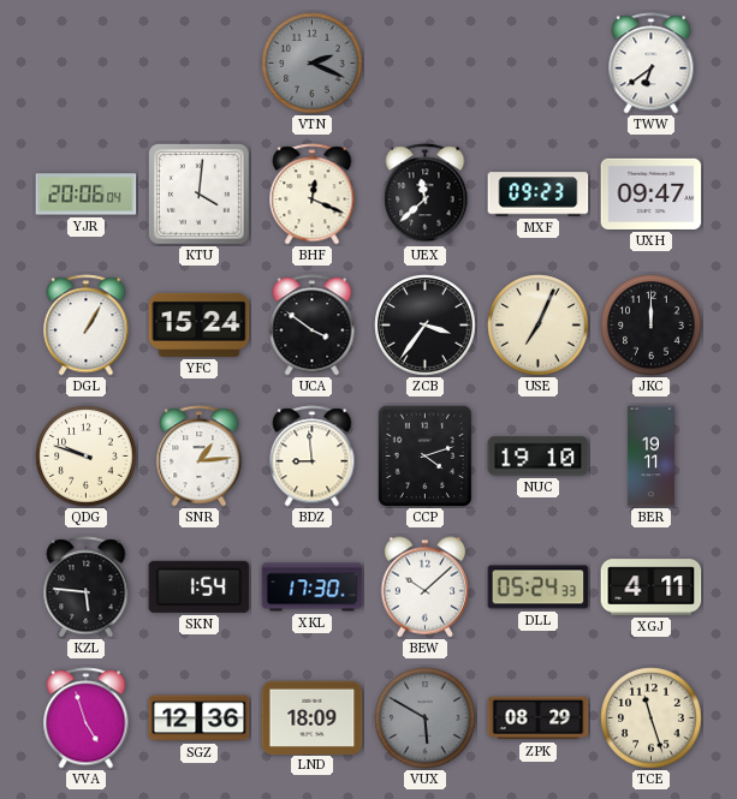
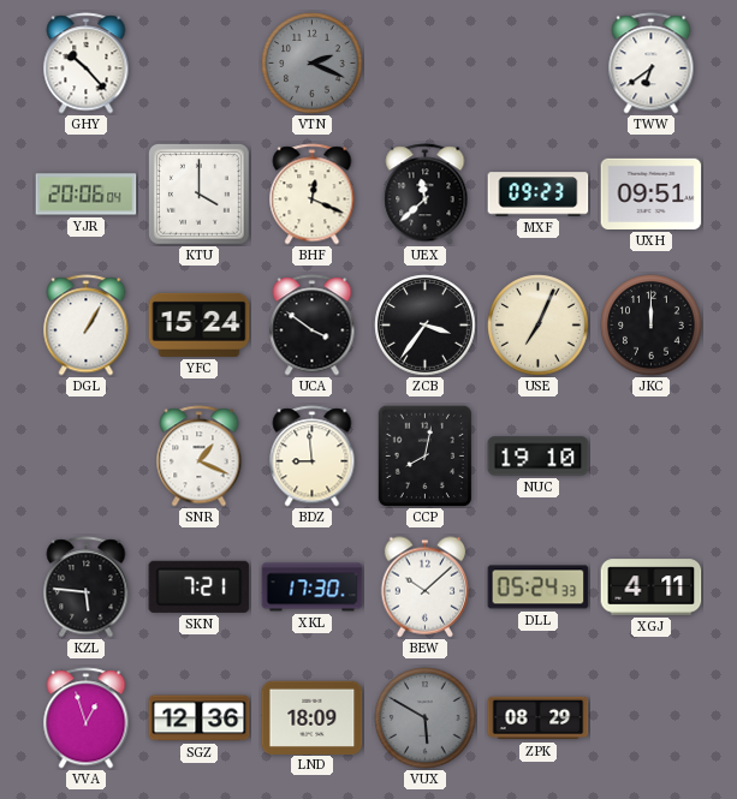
GHY: none -> 10:23
KTU: 4:01 -> 4:00
UXH: 09:47 -> 09:51
QDG: 9:48 -> none
SNR: 1:14 -> 1:19
CCP: 4:12 -> 8:02
BER: 19:11 -> none
SKN: 1:54 -> 7:21
VVA: 4:57 -> 12:57
TCE: 11:27 -> none
